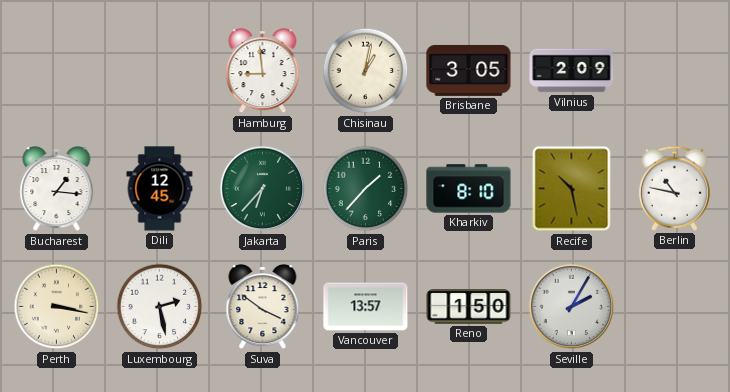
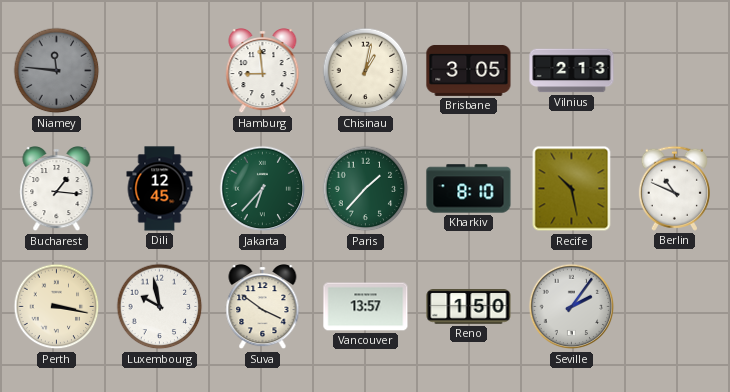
Niamey: none -> 11:46
Vilnius: 2:09 -> 2:13
Berlin: 10:47 -> 10:49
Luxembourg: 2:28 -> 9:58
Seville: 2:05 -> 2:06
